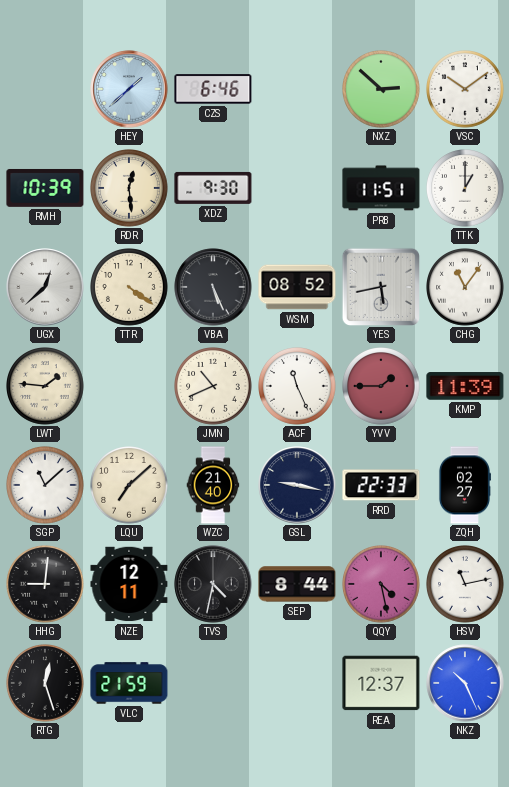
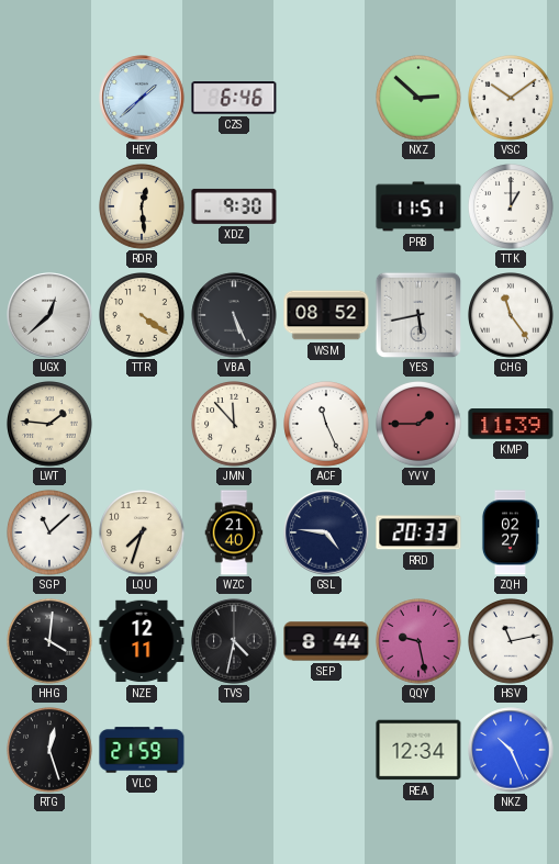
RMH: 10:39 -> none
CHG: 11:06 -> 11:24
JMN: 10:41 -> 11:53
LQU: 7:08 -> 7:33
GSL: 9:17 -> 4:46
RRD: 22:33 -> 20:33
HHG: 9:01 -> 4:01
QQY: 4:28 -> 9:28
REA: 12:37 -> 12:34
